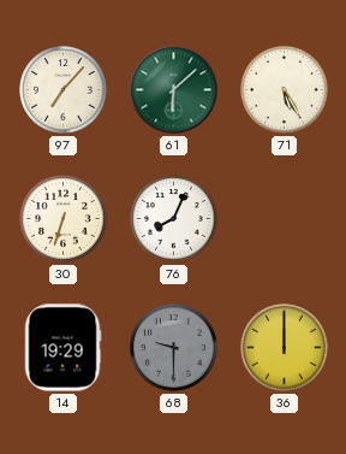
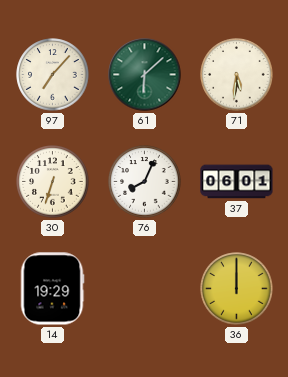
71: 5:25 -> 5:31
37: none -> 06:01
68: 9:30 -> none
